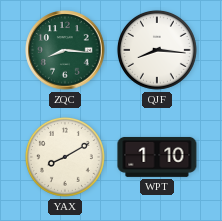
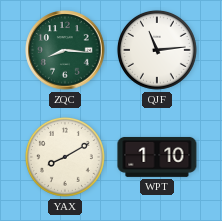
QJF: 8:16 -> 11:14
